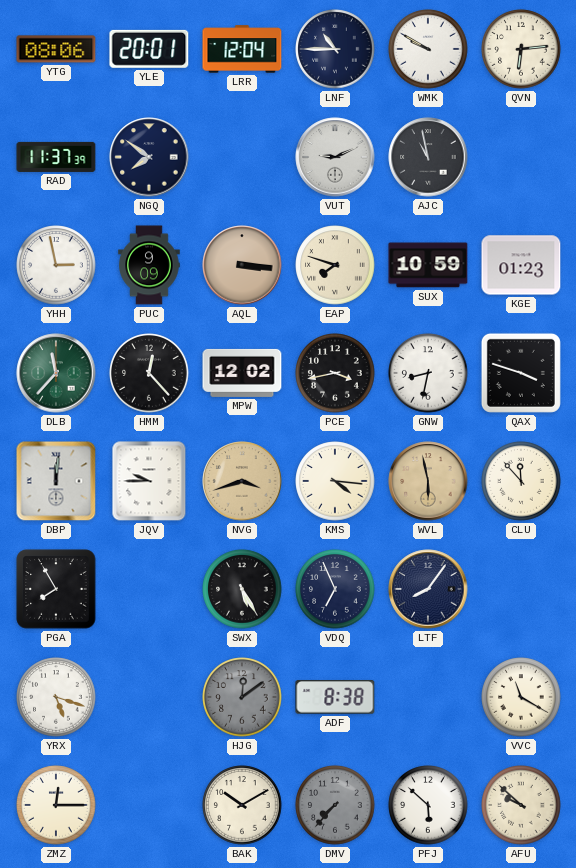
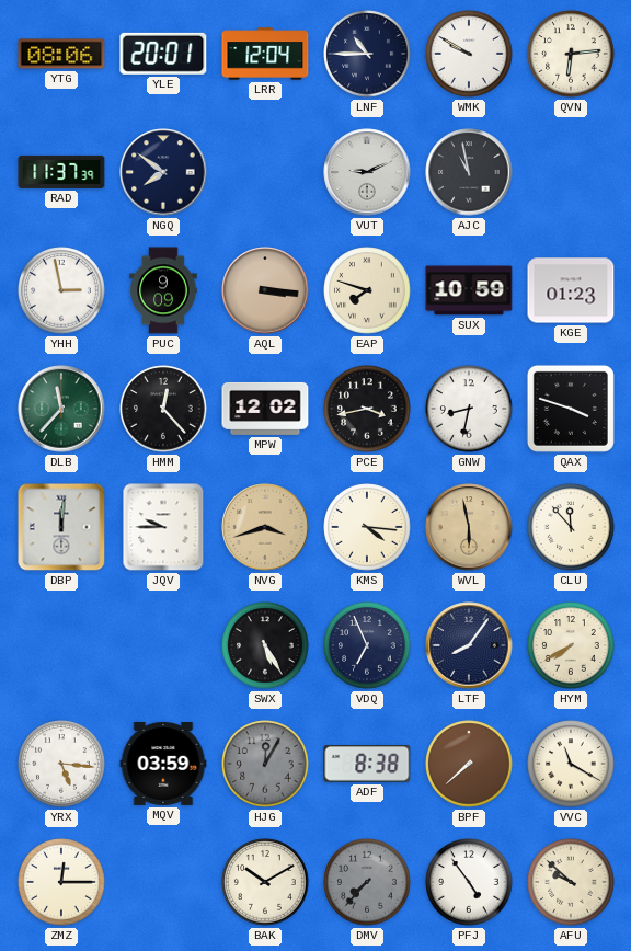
PGA: 7:55 -> none
HYM: none -> 7:40
YRX: 5:18 -> 5:16
MQV: none -> 03:59
HJG: 12:09 -> 12:05
BPF: none -> 7:38
PFJ: 5:52 -> 4:54
